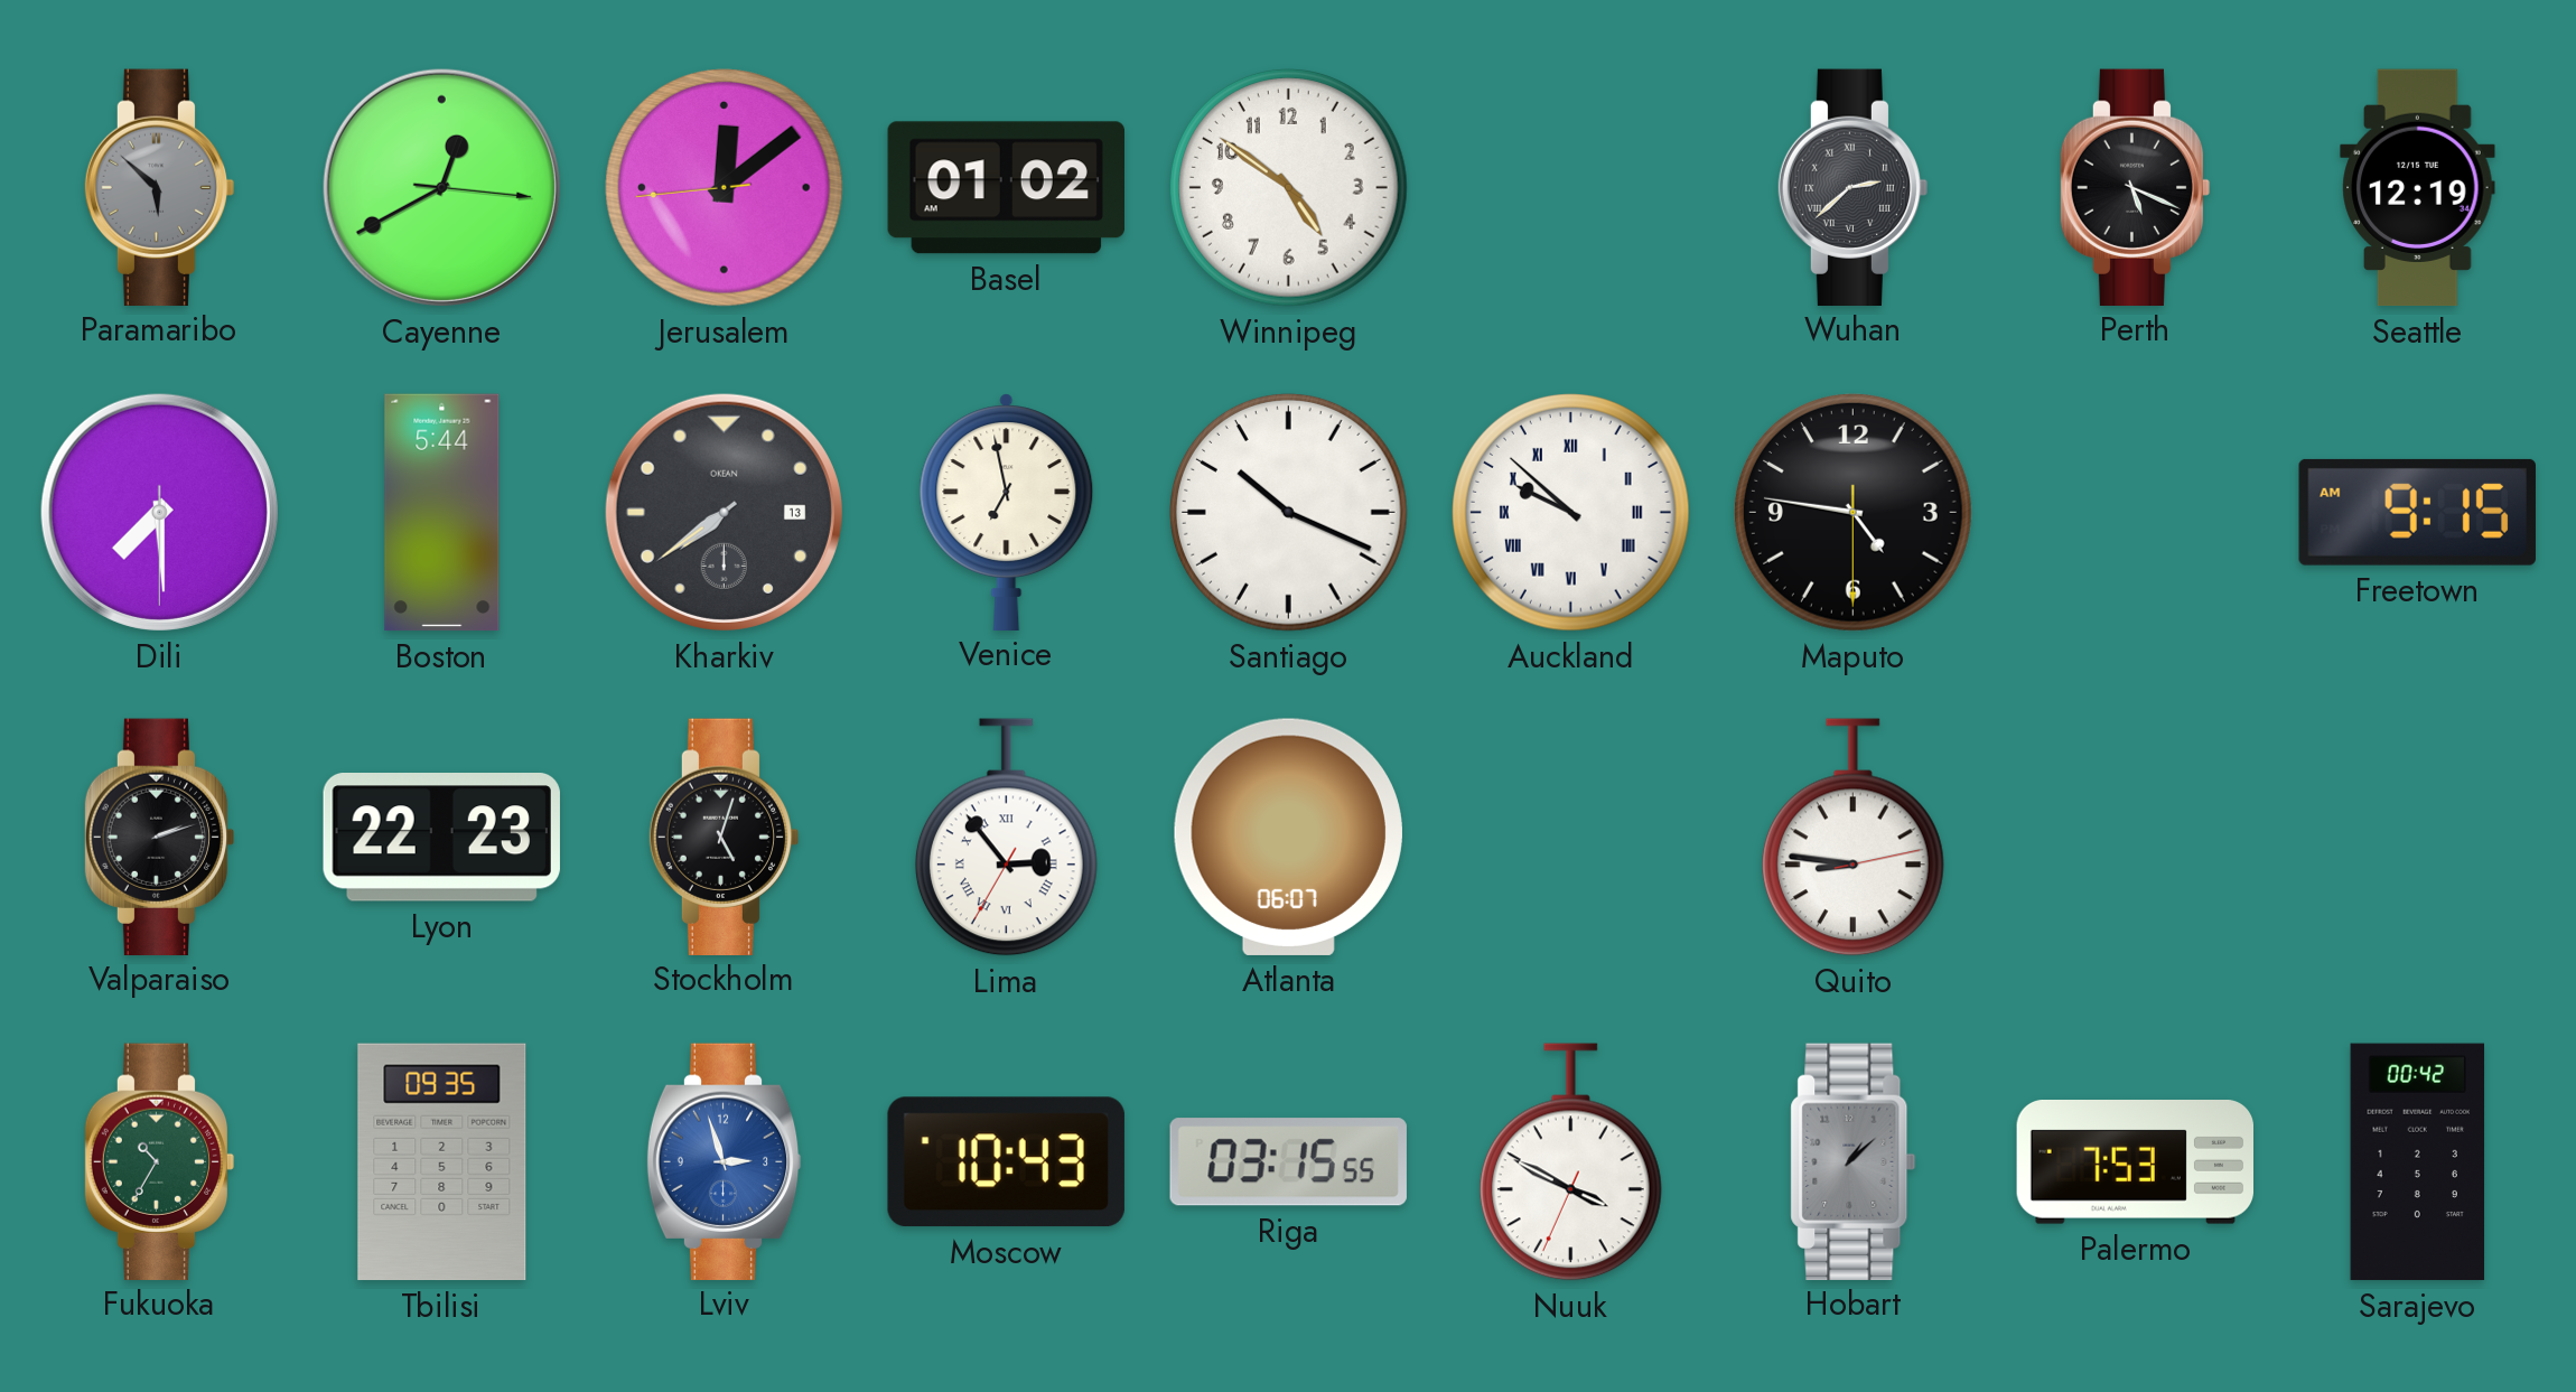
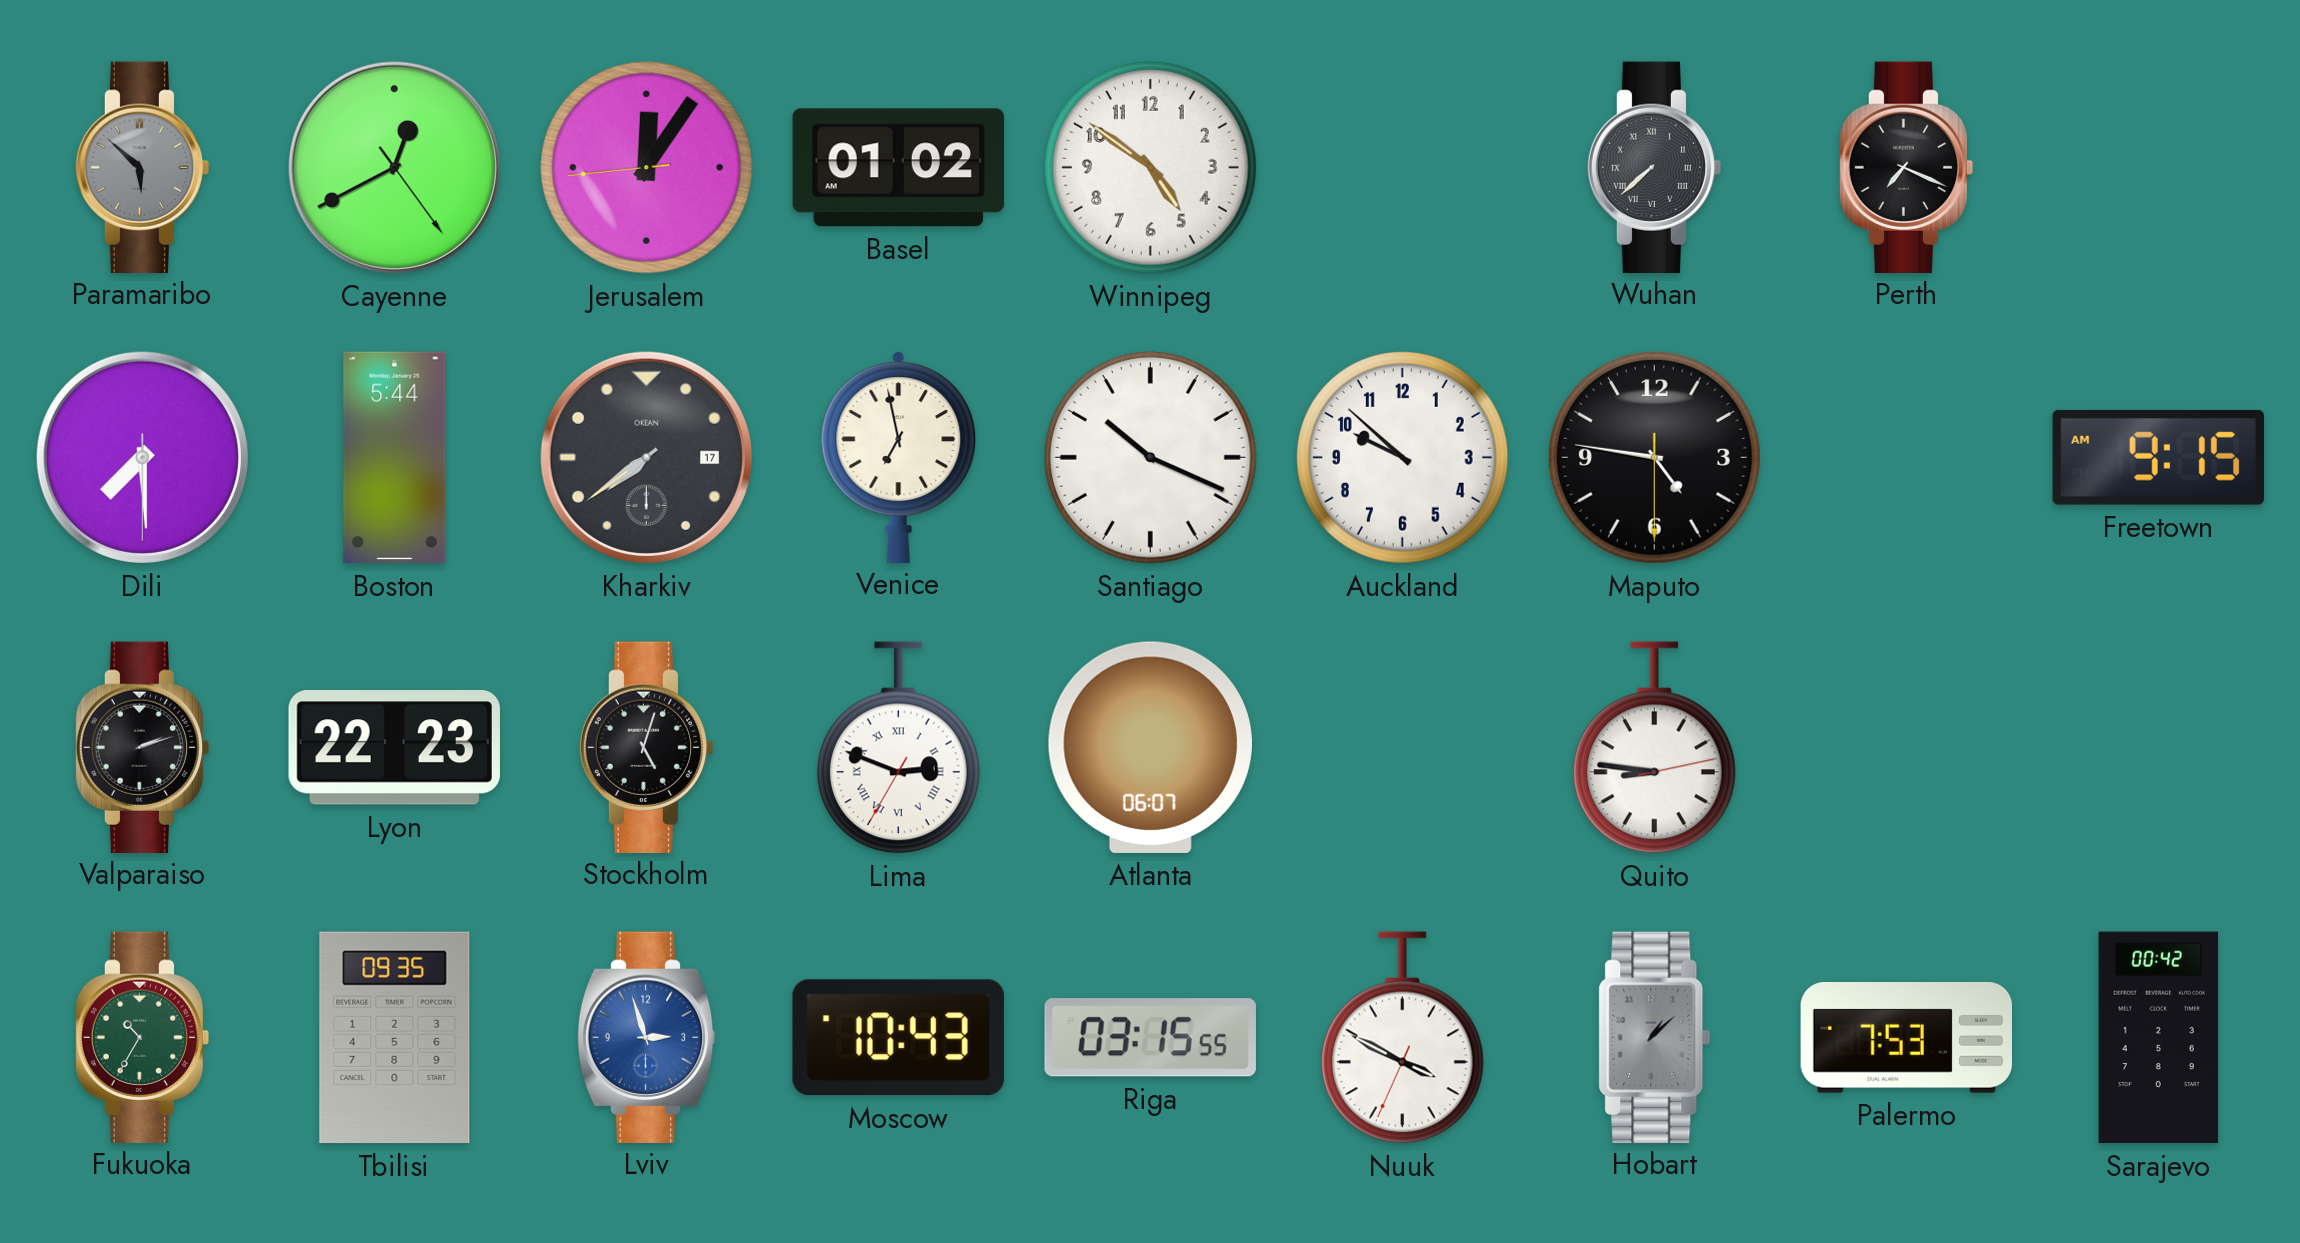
Cayenne: 12:40:16 -> 12:40:24
Jerusalem: 12:08 -> 12:05
Wuhan: 2:38 -> 7:38
Perth: 5:19 -> 7:19
Seattle: 12:19 -> none
Kharkiv date: 13 -> 17
Auckland numerals: Roman -> Arabic
Lima: 2:53 -> 2:48
